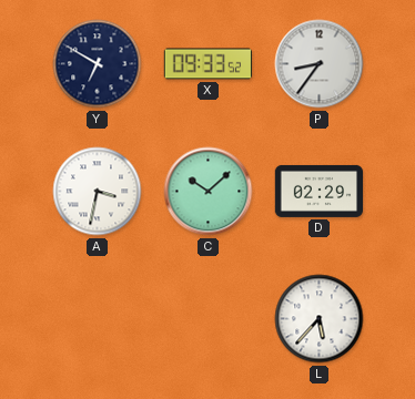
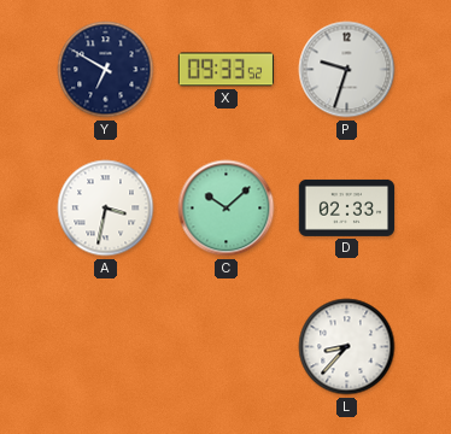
P: 8:36 -> 9:33
D: 02:29 -> 02:33
L: 5:37 -> 8:37
